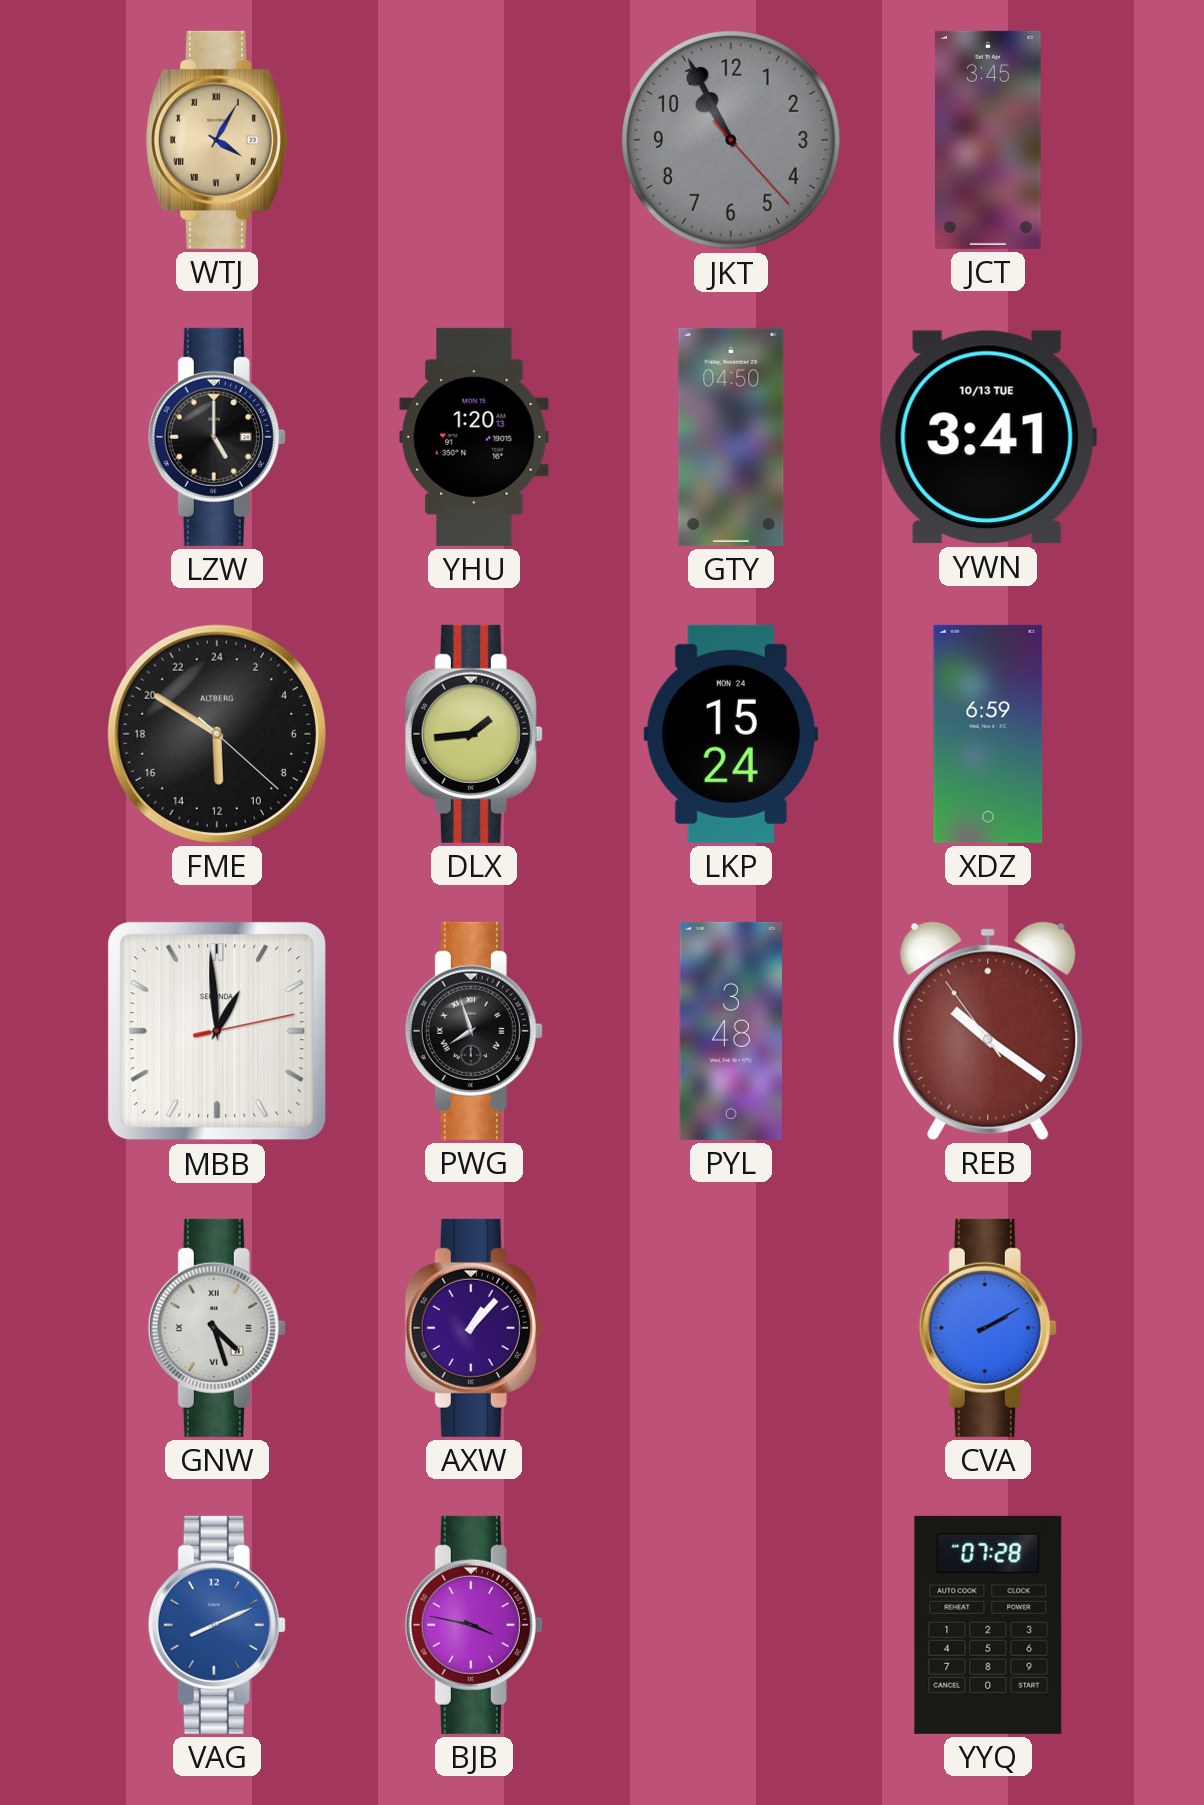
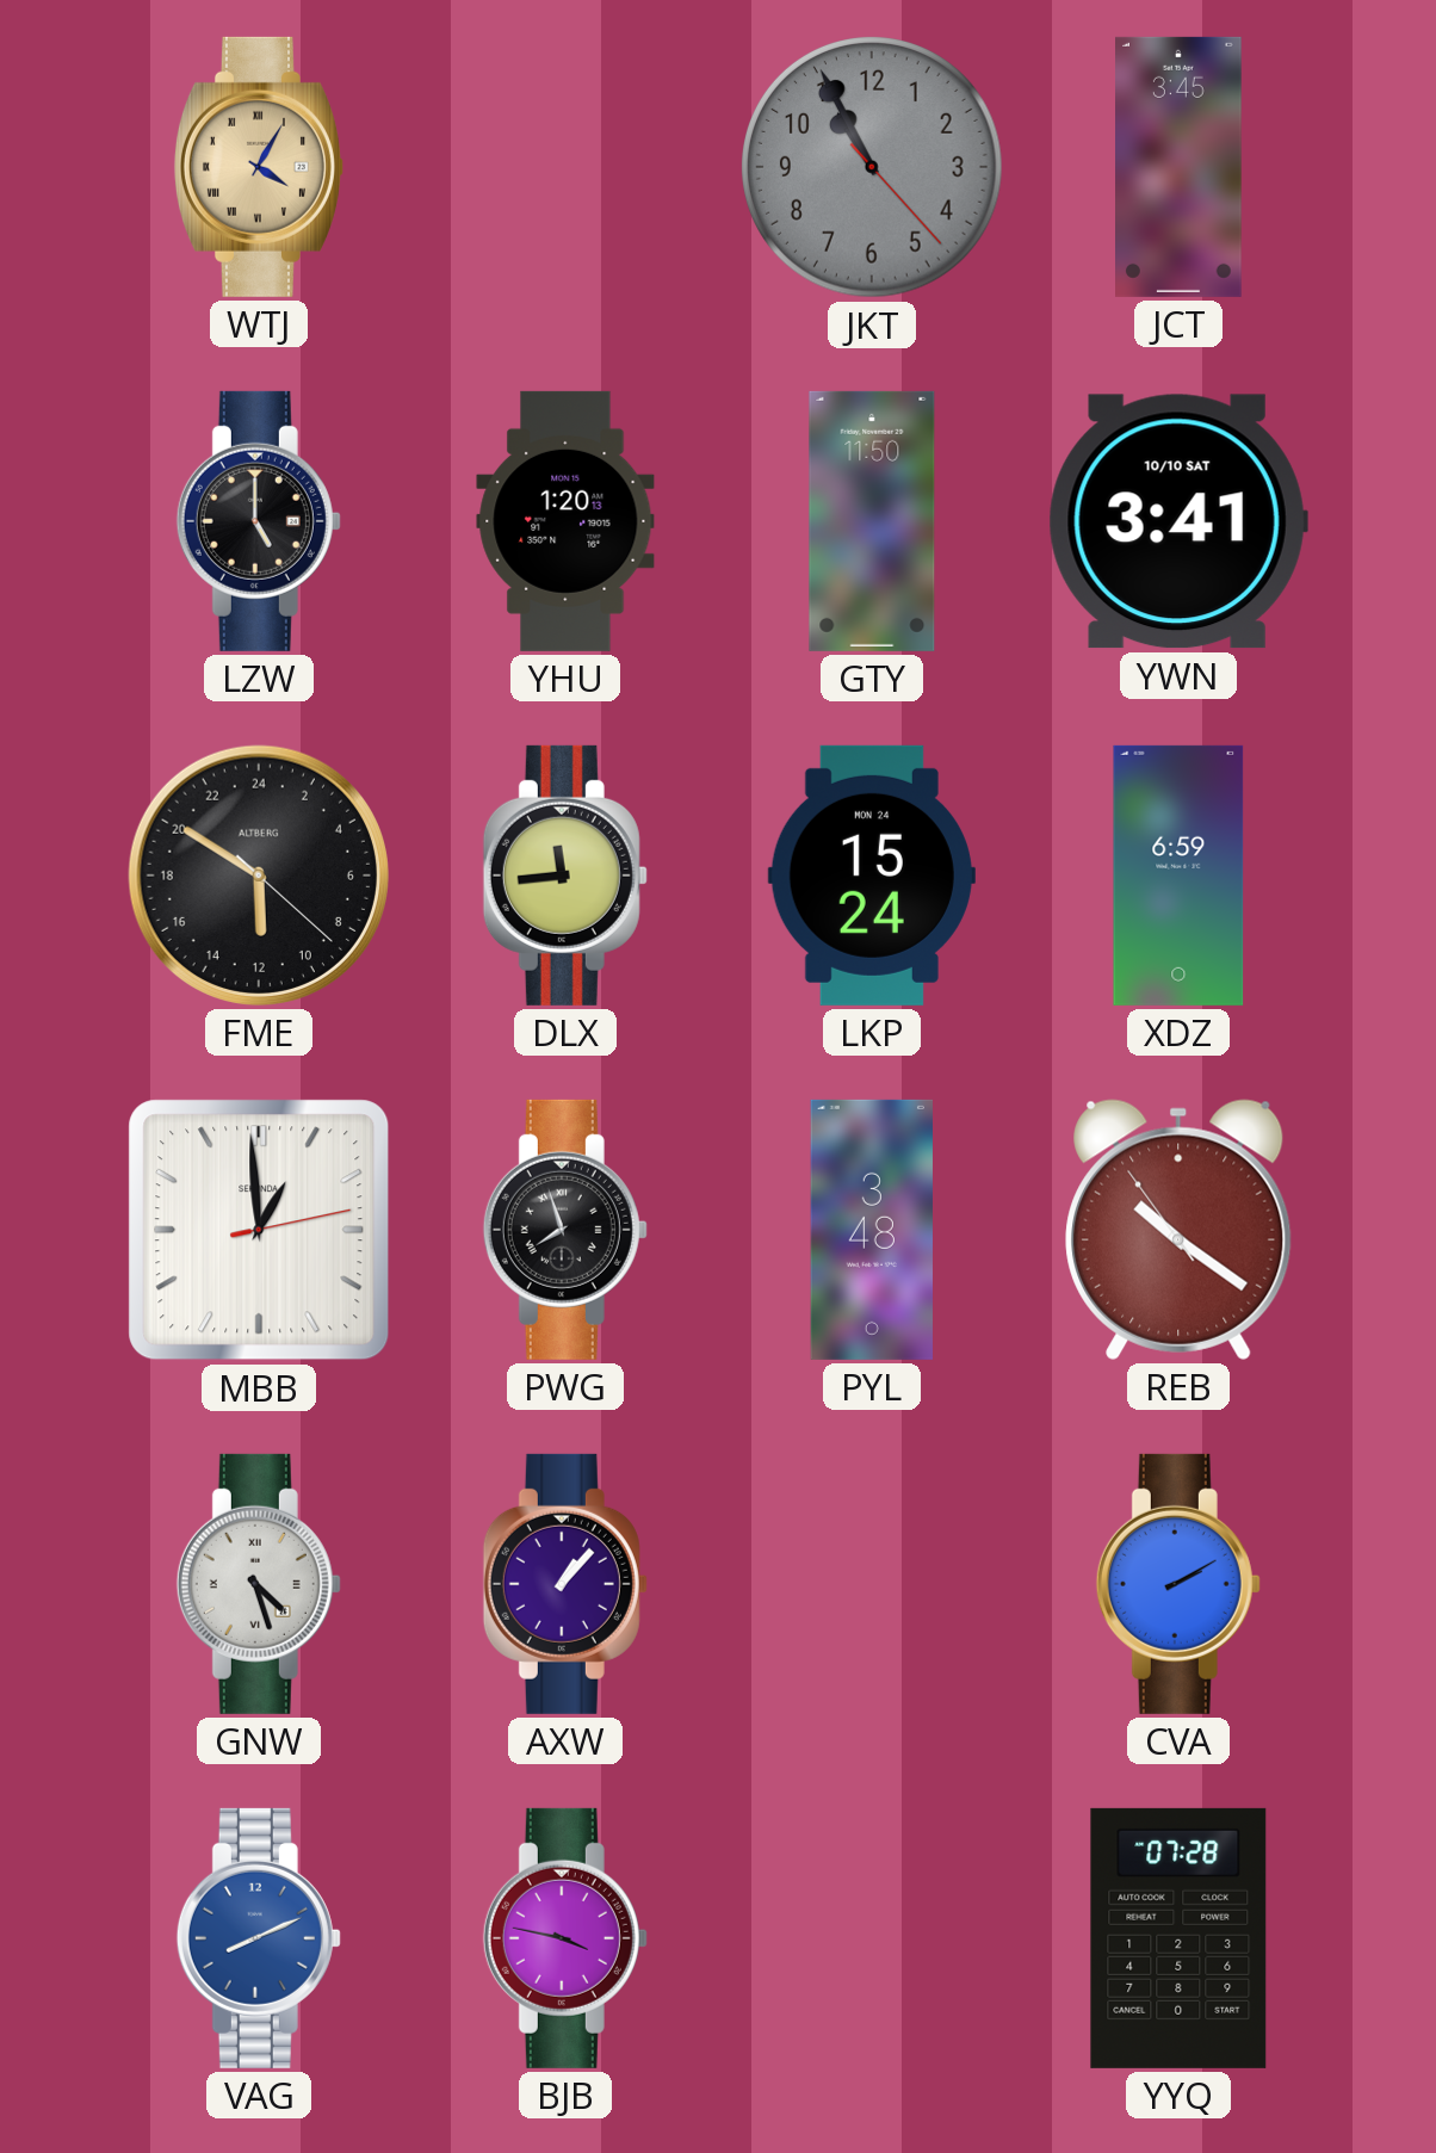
GTY: 04:50 -> 11:50
YWN date: 10/13 TUE -> 10/10 SAT
DLX: 1:44 -> 11:44
